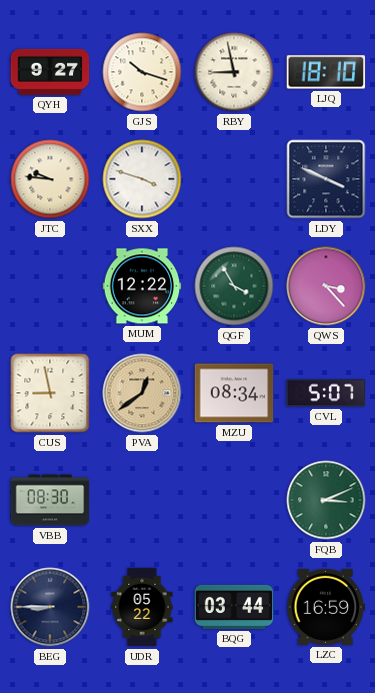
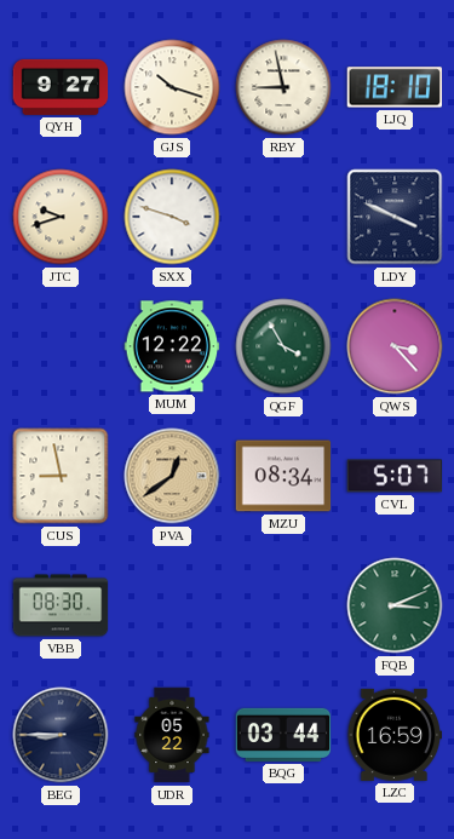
JTC: 9:46 -> 9:42
